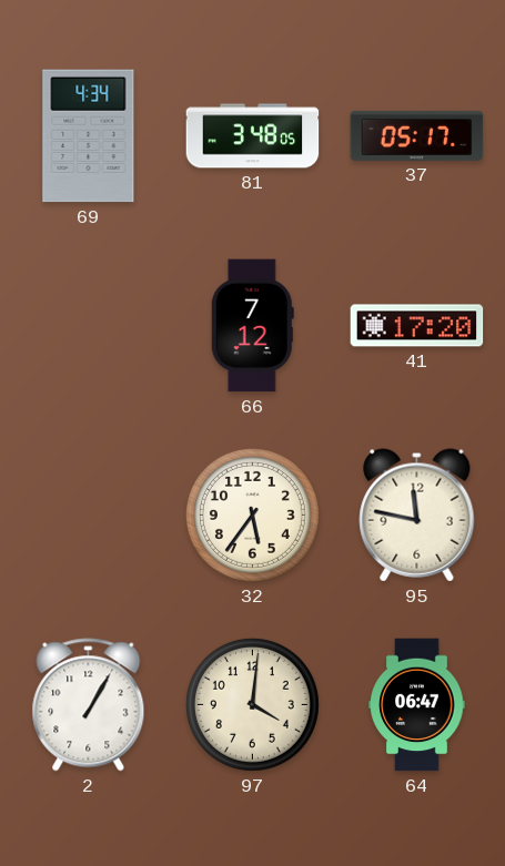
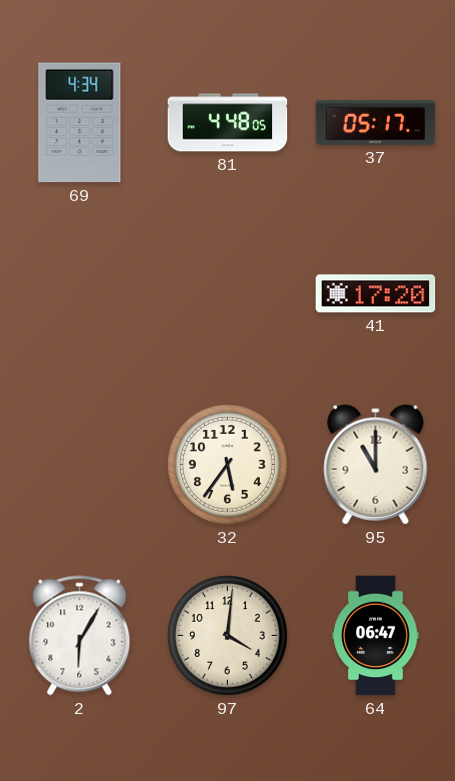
81: 3:48 -> 4:48
66: 7:12 -> none
95: 11:47 -> 11:00
2: 1:05 -> 6:05
